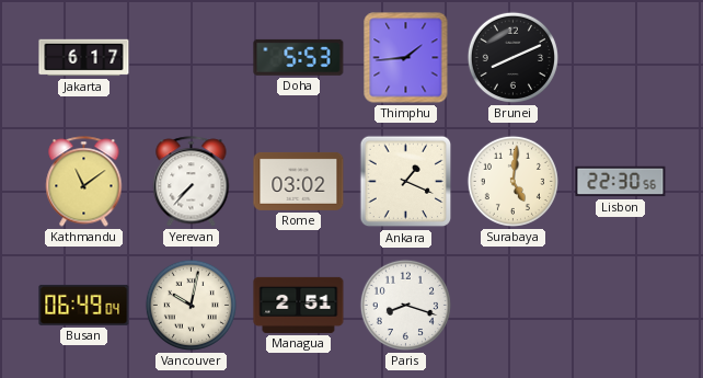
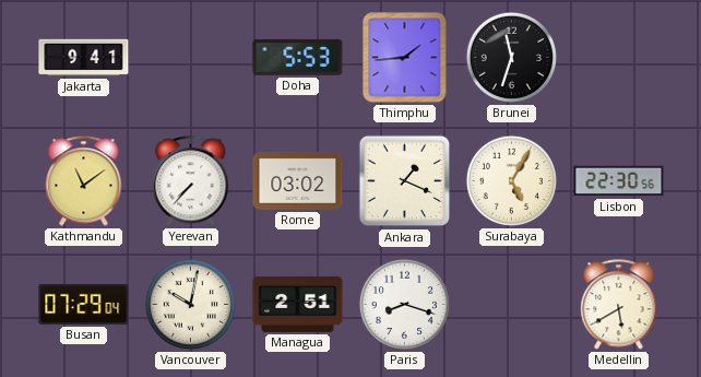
Jakarta: 6:17 -> 9:41
Brunei: 8:11 -> 11:33
Surabaya: 5:01 -> 5:05
Busan: 06:49 -> 07:29
Medellin: none -> 5:40
